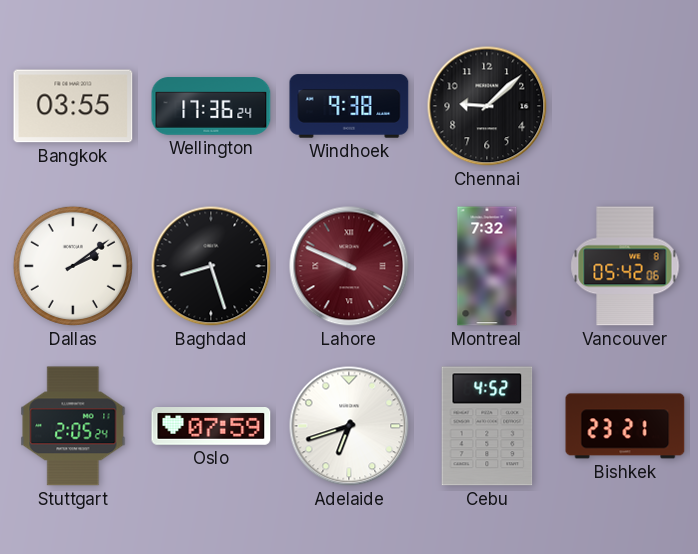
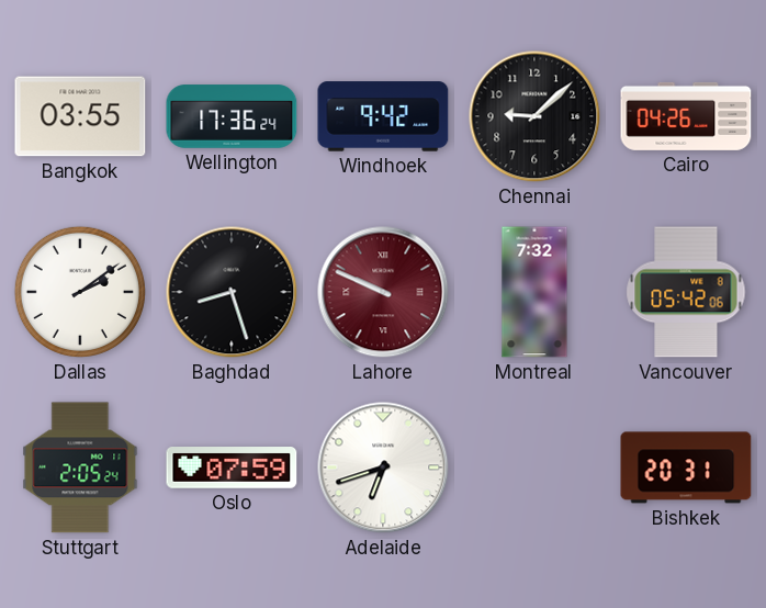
Windhoek: 9:38 -> 9:42
Cairo: none -> 04:26
Cebu: 4:52 -> none
Bishkek: 23:21 -> 20:31
